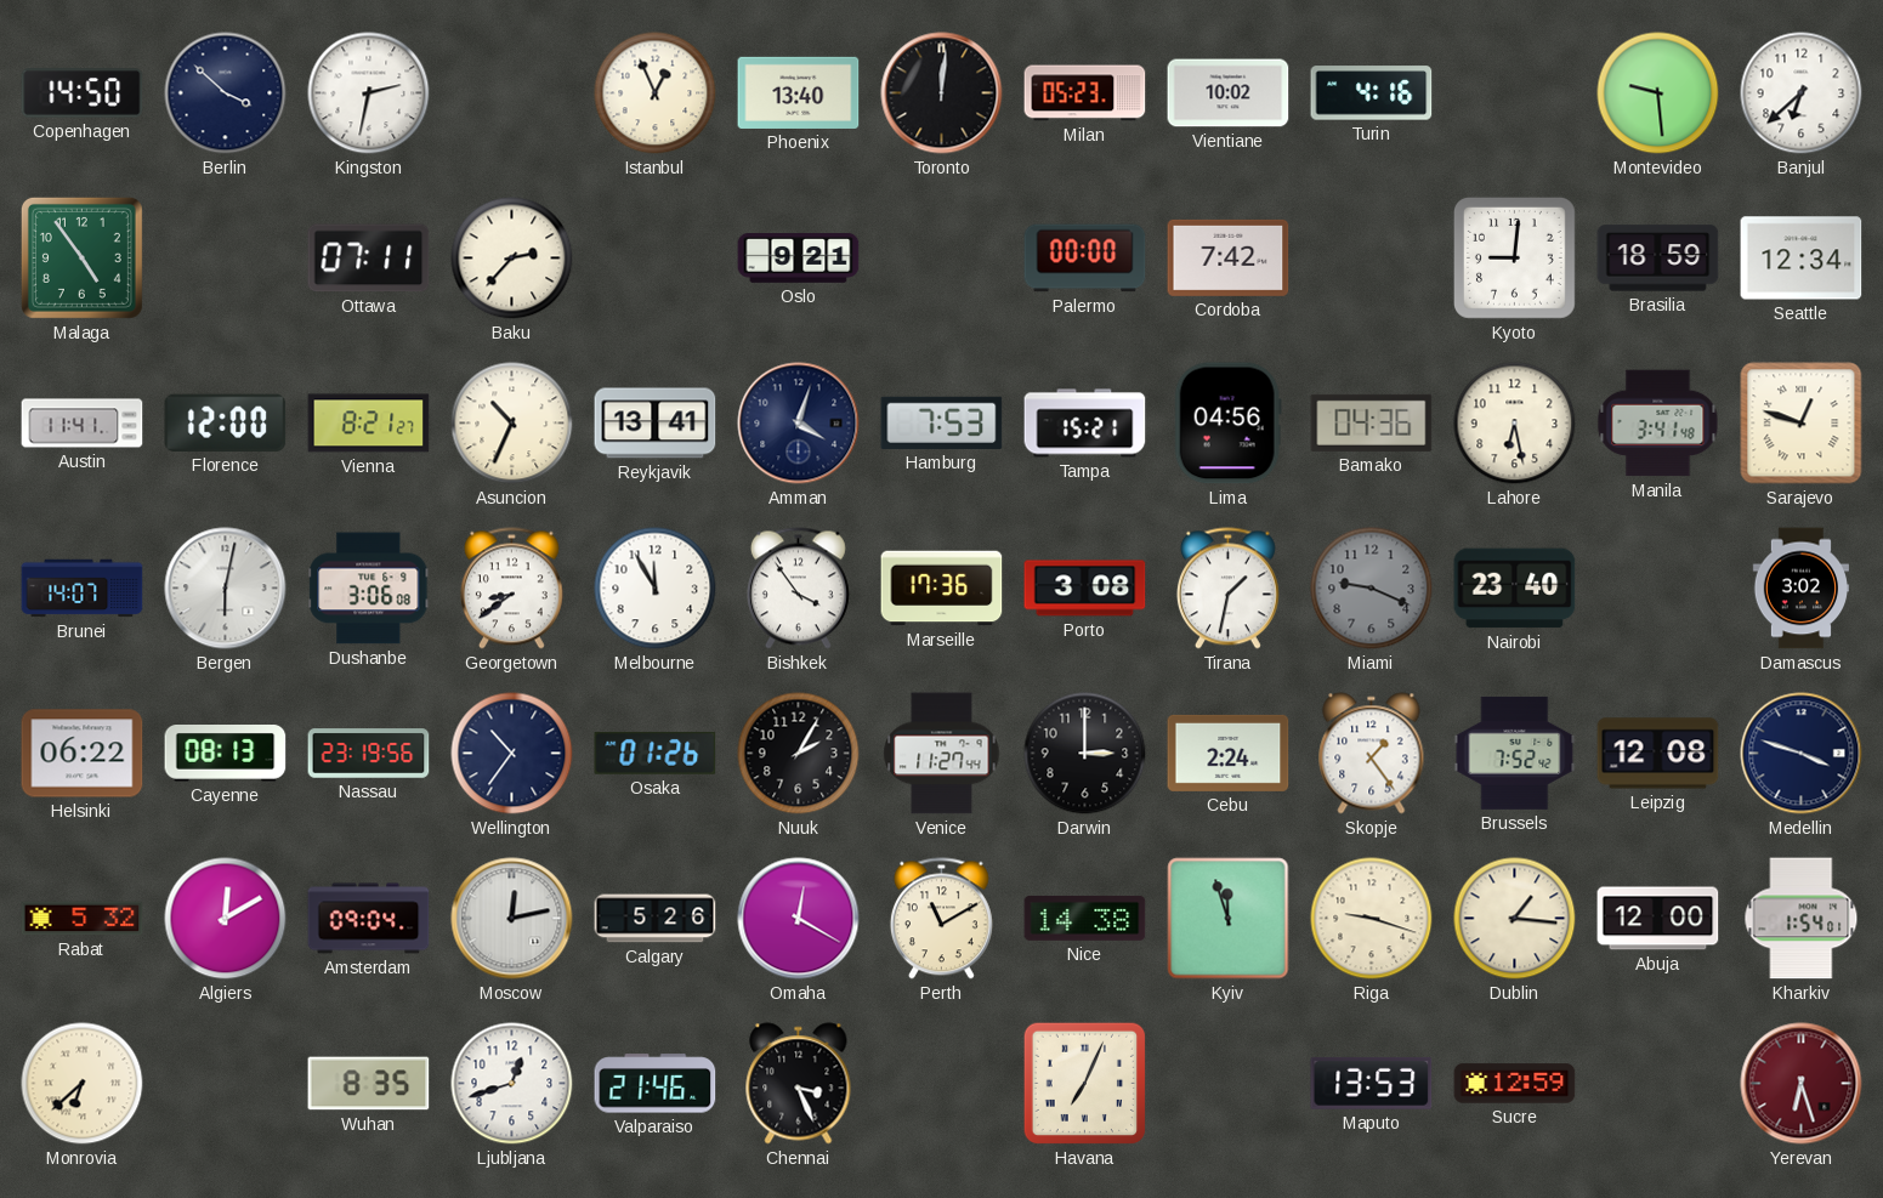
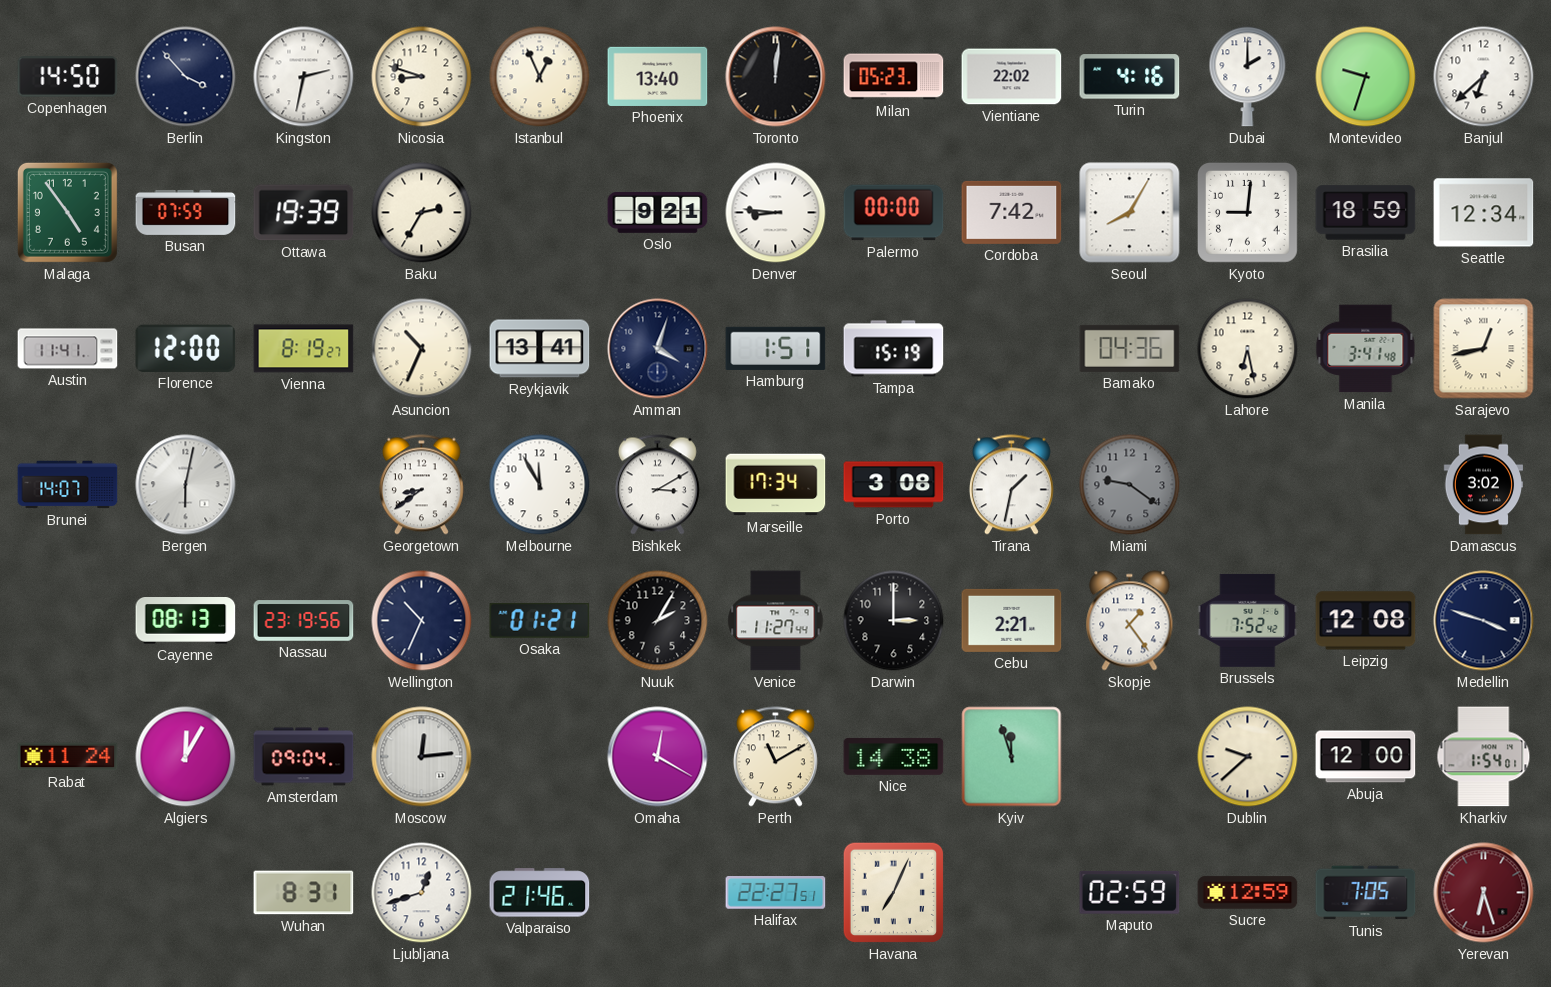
Berlin: 3:52 -> 3:53
Nicosia: none -> 8:48
Vientiane: 10:02 -> 22:02
Dubai: none -> 2:00
Montevideo: 9:29 -> 9:33
Busan: none -> 07:59
Ottawa: 07:11 -> 19:39
Baku: 2:37 -> 2:35
Denver: none -> 8:46
Seoul: none -> 8:05
Vienna: 8:21 -> 8:19
Hamburg: 7:53 -> 1:51
Tampa: 15:21 -> 15:19
Lima: 04:56 -> none
Sarajevo: 12:48 -> 12:43
Dushanbe: 3:06 -> none
Bishkek: 3:54 -> 3:10
Marseille: 17:36 -> 17:34
Miami: 9:19 -> 9:21
Nairobi: 23:40 -> none
Helsinki: 06:22 -> none
Wellington: 10:36 -> 10:34
Osaka: 01:26 -> 01:21
Cebu: 2:24 -> 2:21
Rabat: 5:32 -> 11:24
Algiers: 12:10 -> 12:05
Moscow: 12:13 -> 12:14
Calgary: 5:26 -> none
Riga: 9:18 -> none
Dublin: 1:16 -> 9:38
Monrovia: 6:38 -> none
Wuhan: 8:35 -> 8:31
Chennai: 3:26 -> none
Halifax: none -> 22:27
Maputo: 13:53 -> 02:59
Tunis: none -> 7:05
